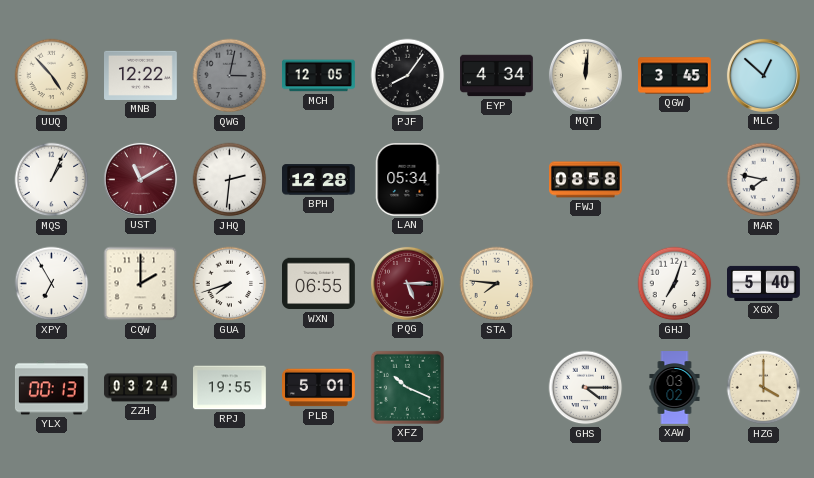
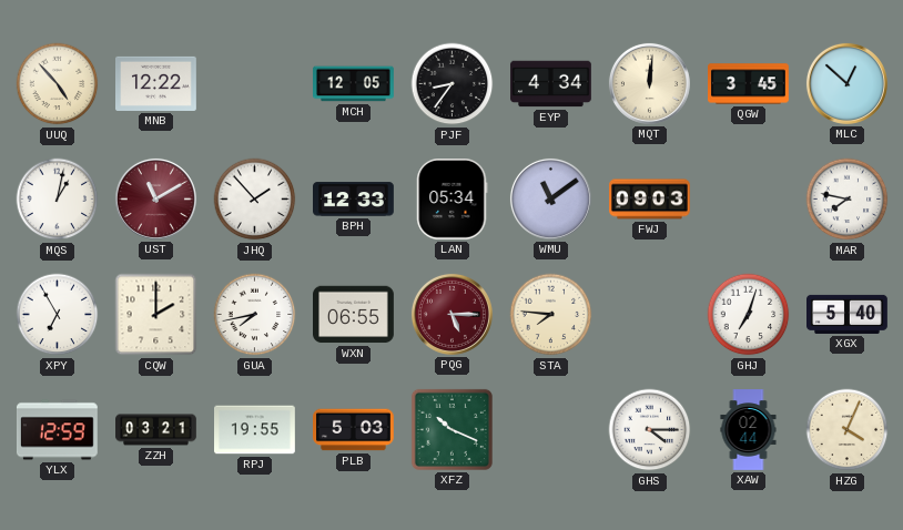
QWG: 3:02 -> none
PJF: 8:06 -> 8:36
MQS: 1:04 -> 1:02
JHQ: 2:31 -> 1:53
BPH: 12:28 -> 12:33
WMU: none -> 11:09
FWJ: 08:58 -> 09:03
GUA: 7:42 -> 7:43
YLX: 00:13 -> 12:59
ZZH: 03:24 -> 03:21
PLB: 5:01 -> 5:03
XAW: 03:02 -> 02:44
HZG: 4:00 -> 4:04
